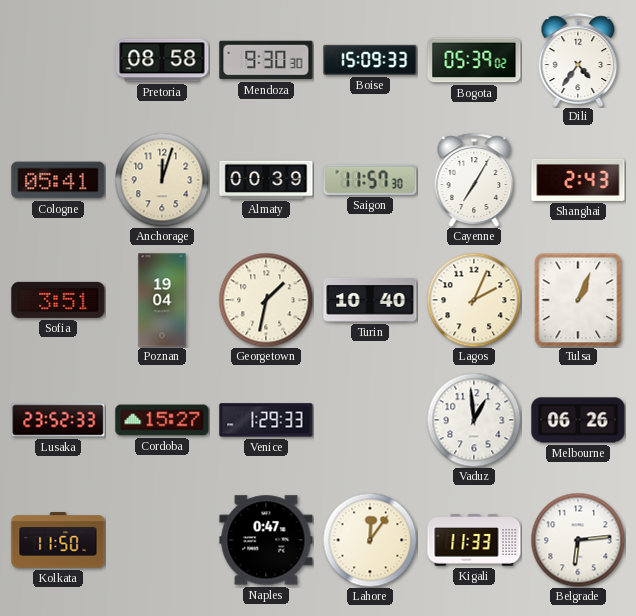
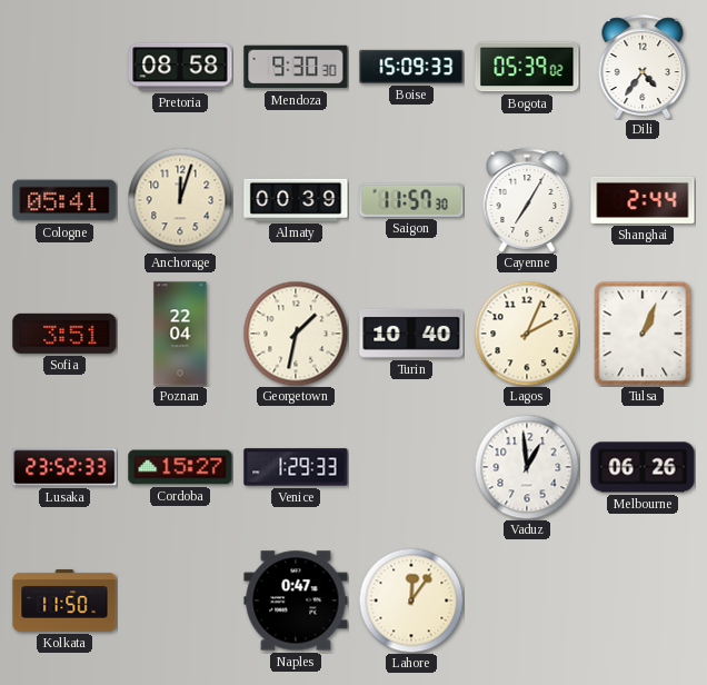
Shanghai: 2:43 -> 2:44
Poznan: 19:04 -> 22:04
Kigali: 11:33 -> none
Belgrade: 6:14 -> none
